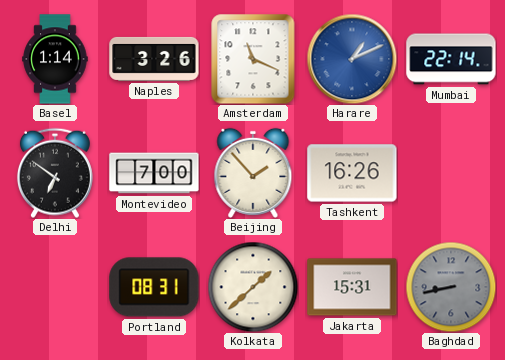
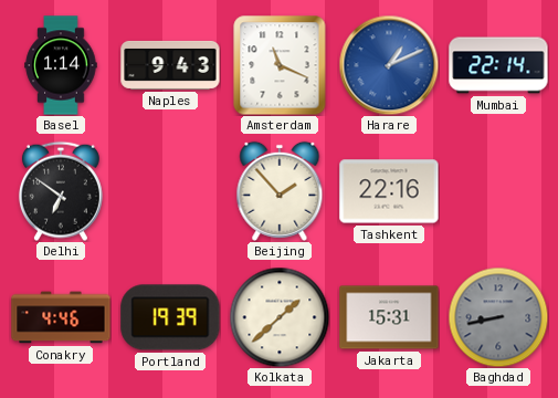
Naples: 3:26 -> 9:43
Montevideo: 7:00 -> none
Tashkent: 16:26 -> 22:16
Conakry: none -> 4:46
Portland: 08:31 -> 19:39
